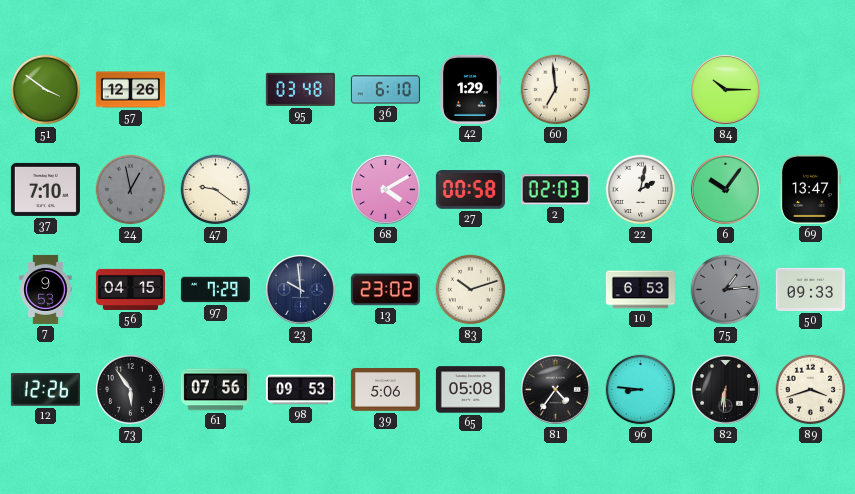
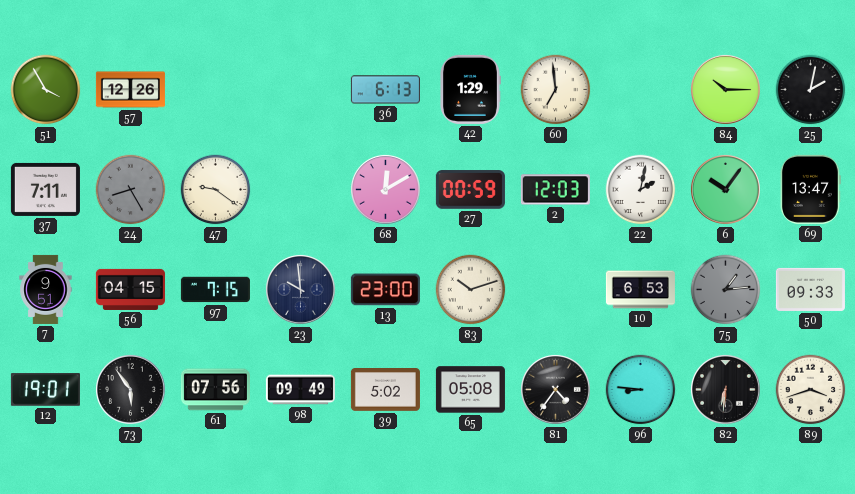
51: 3:51 -> 3:55
95: 03:48 -> none
36: 6:10 -> 6:13
25: none -> 2:02
37: 7:10 -> 7:11
24: 12:58 -> 8:25
68: 4:10 -> 12:10
27: 00:58 -> 00:59
2: 02:03 -> 12:03
7: 9:53 -> 9:51
97: 7:29 -> 7:15
13: 23:02 -> 23:00
12: 12:26 -> 19:01
98: 09:53 -> 09:49
39: 5:06 -> 5:02
